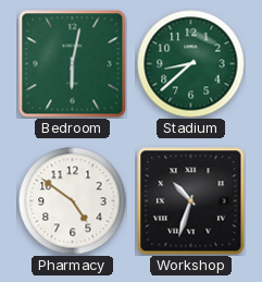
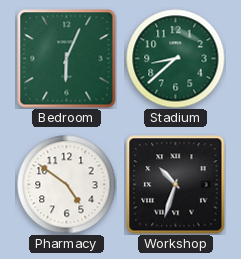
Bedroom: 6:02 -> 6:04
